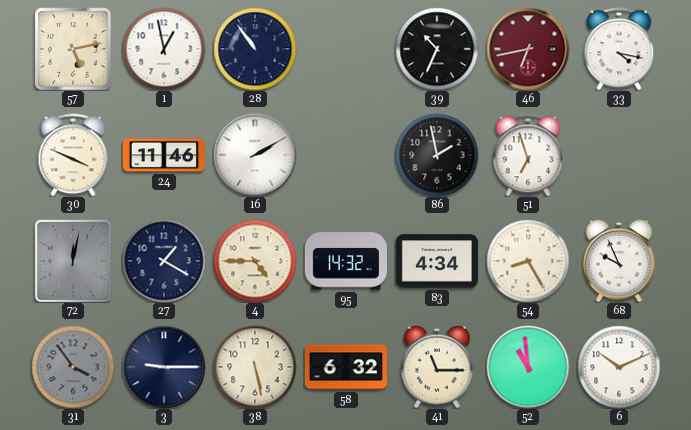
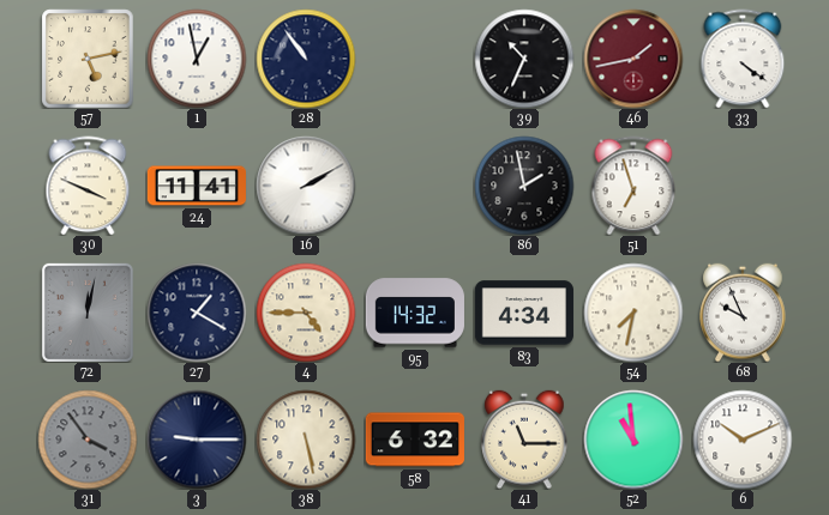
46: 6:43 -> 1:43
33: 4:17 -> 4:21
24: 11:46 -> 11:41
54: 8:25 -> 7:32
